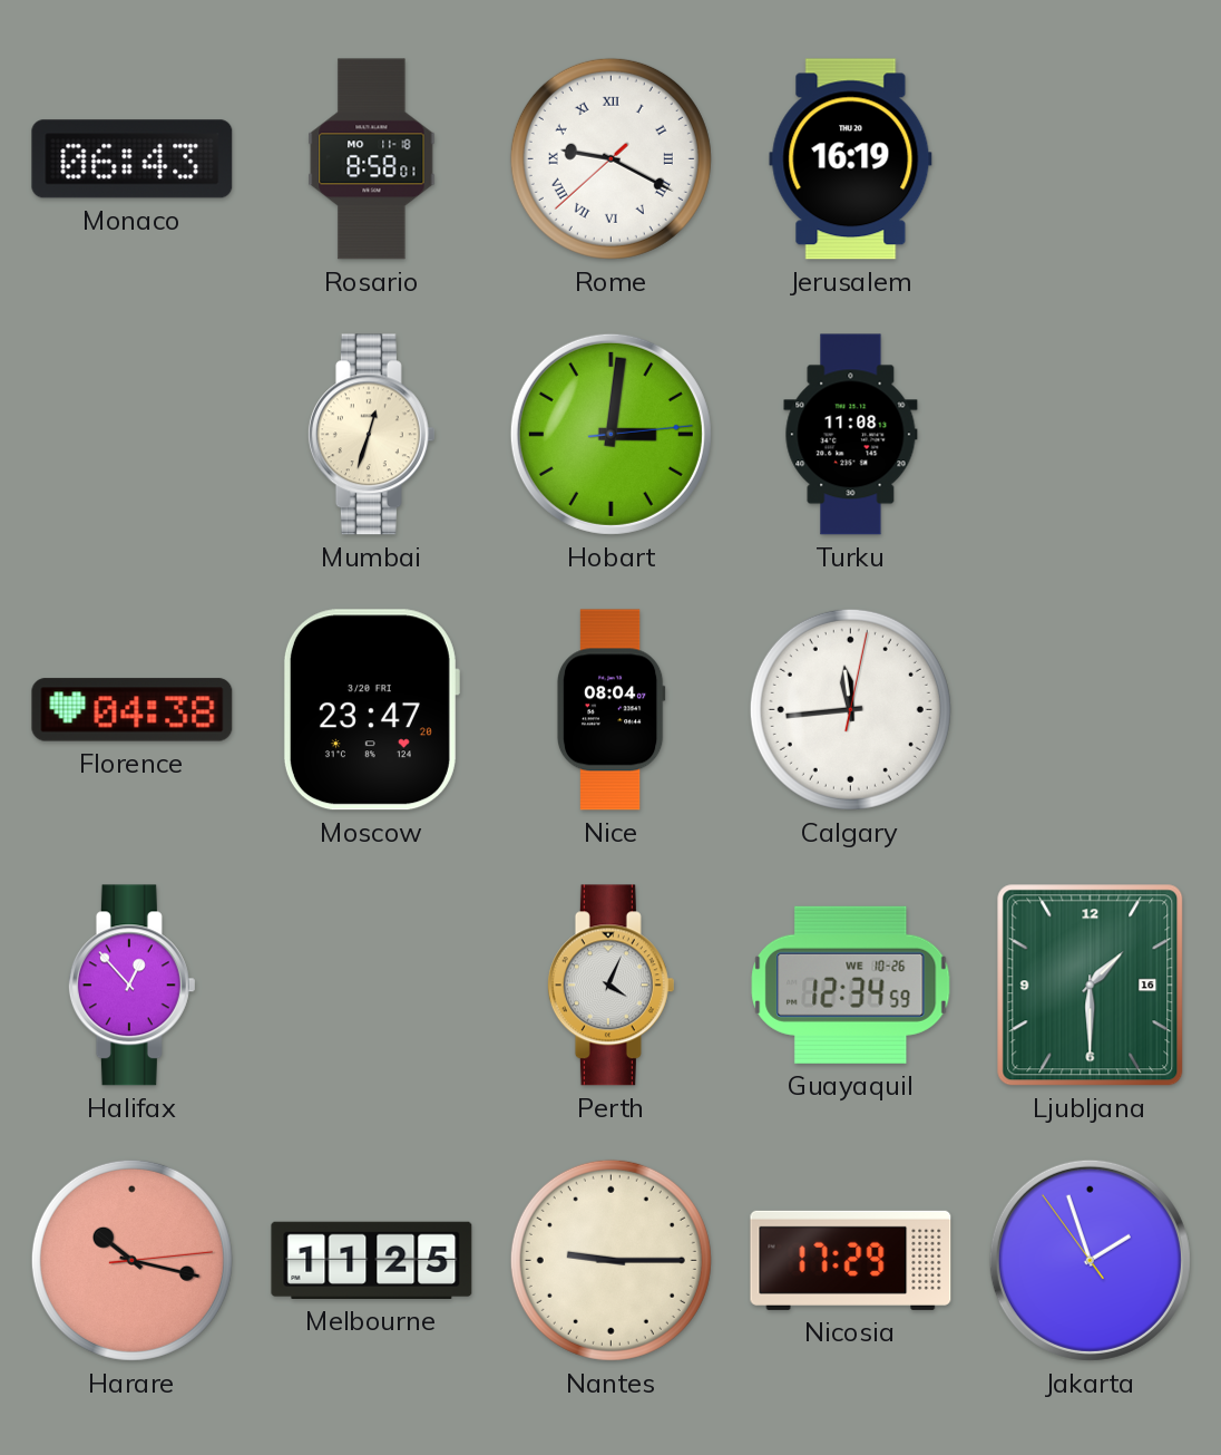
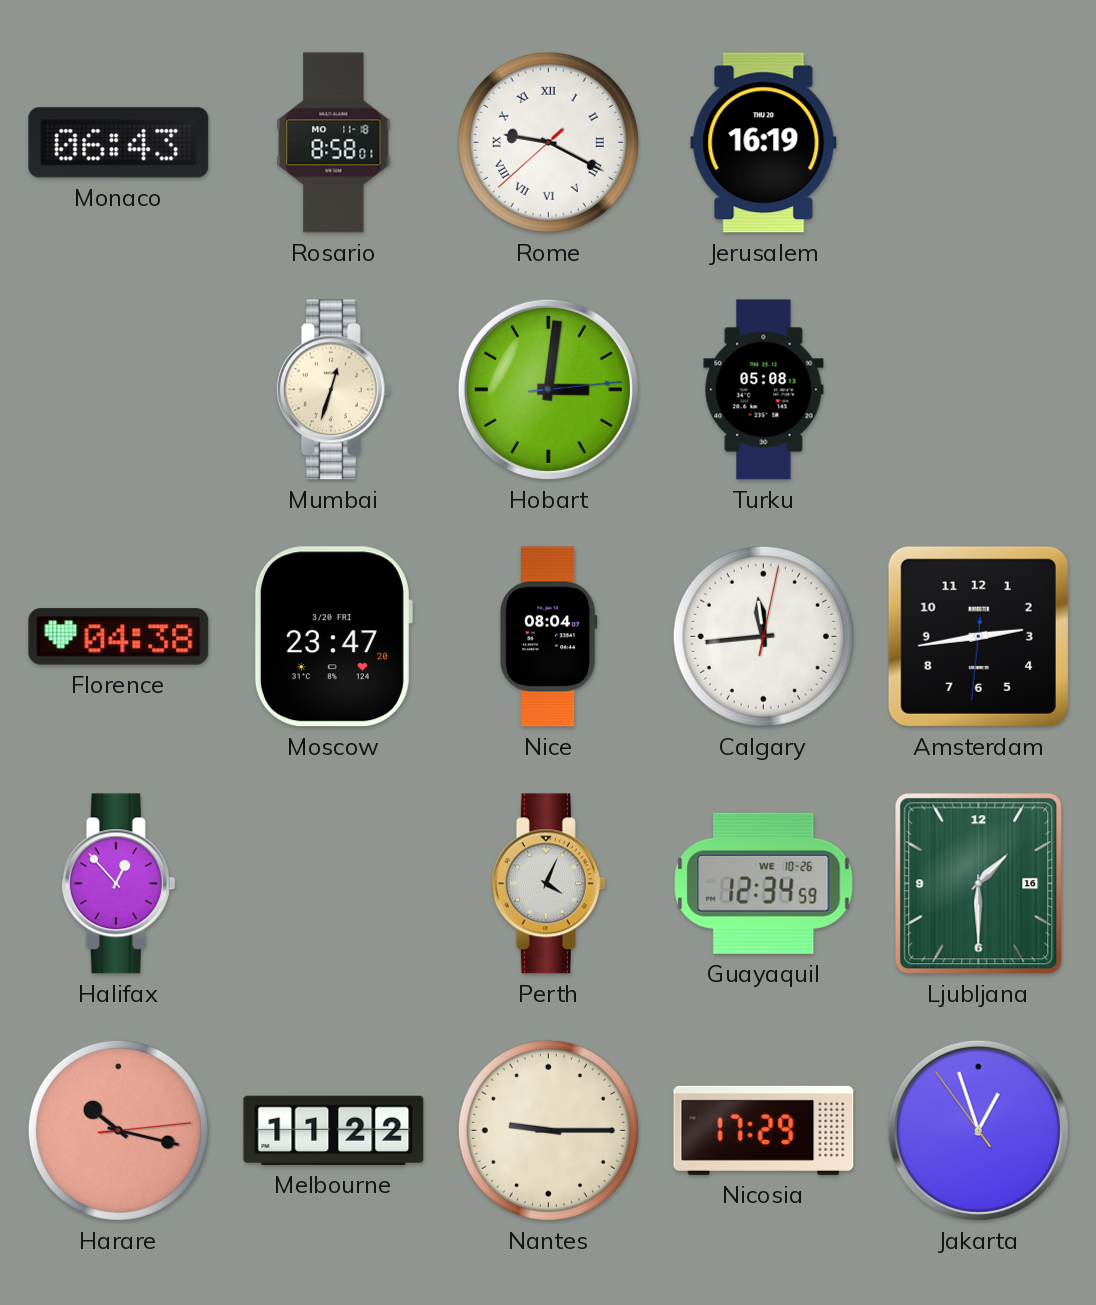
Turku: 11:08 -> 05:08
Amsterdam: none -> 2:43
Melbourne: 11:25 -> 11:22
Jakarta: 1:56 -> 12:56
